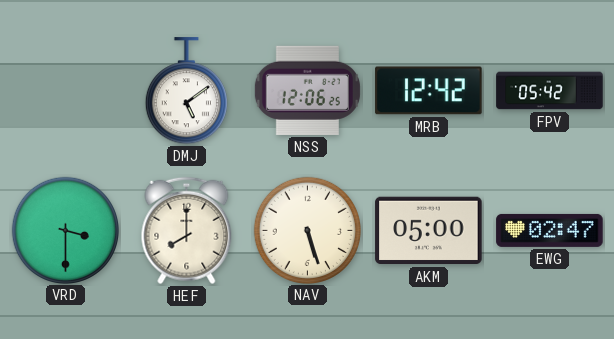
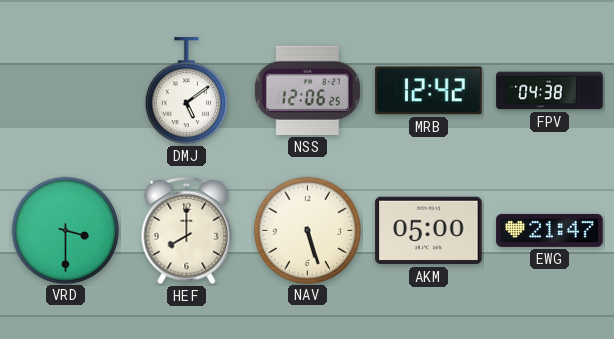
FPV: 05:42 -> 04:38
EWG: 02:47 -> 21:47
